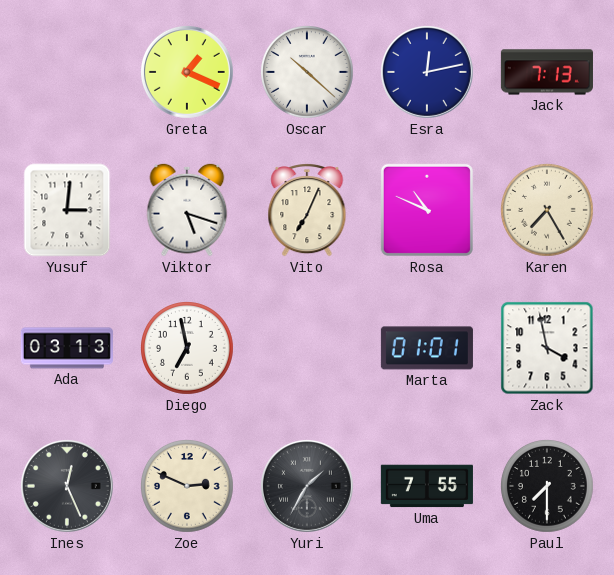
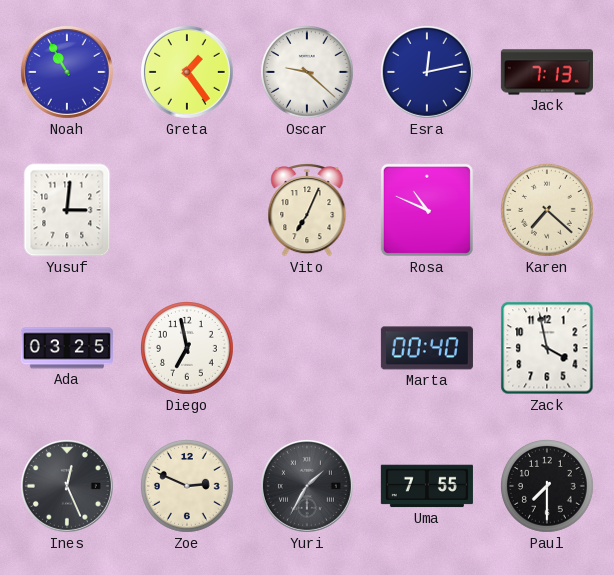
Noah: none -> 10:55
Greta: 1:19 -> 1:24
Oscar: 10:22 -> 9:22
Viktor: 5:18 -> none
Karen: 7:25 -> 7:22
Ada: 03:13 -> 03:25
Marta: 01:01 -> 00:40
